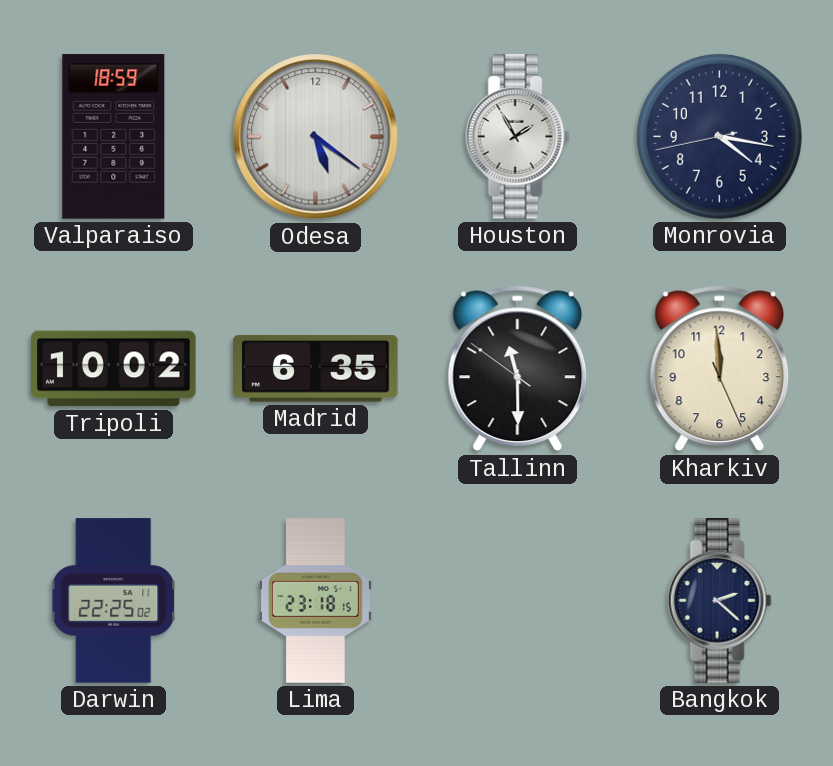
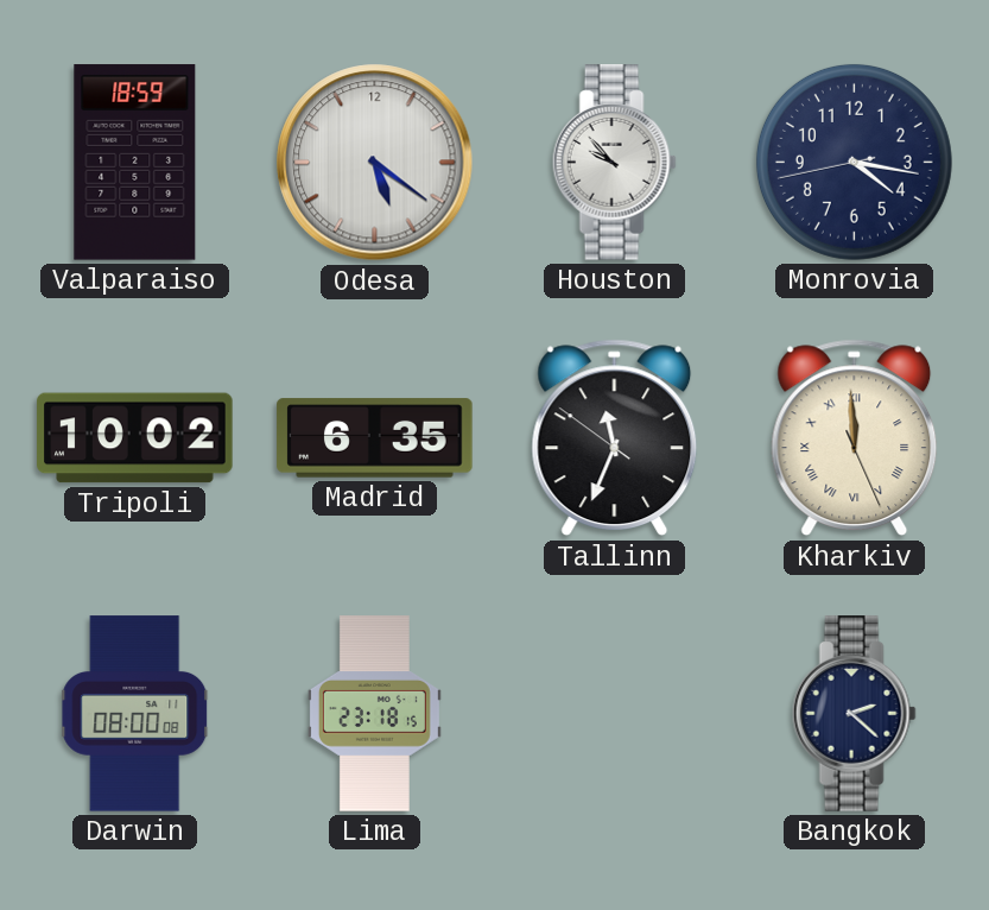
Houston: 1:55 -> 9:53
Tallinn: 11:29 -> 11:33
Kharkiv numerals: Arabic -> Roman
Darwin: 22:25 -> 08:00
